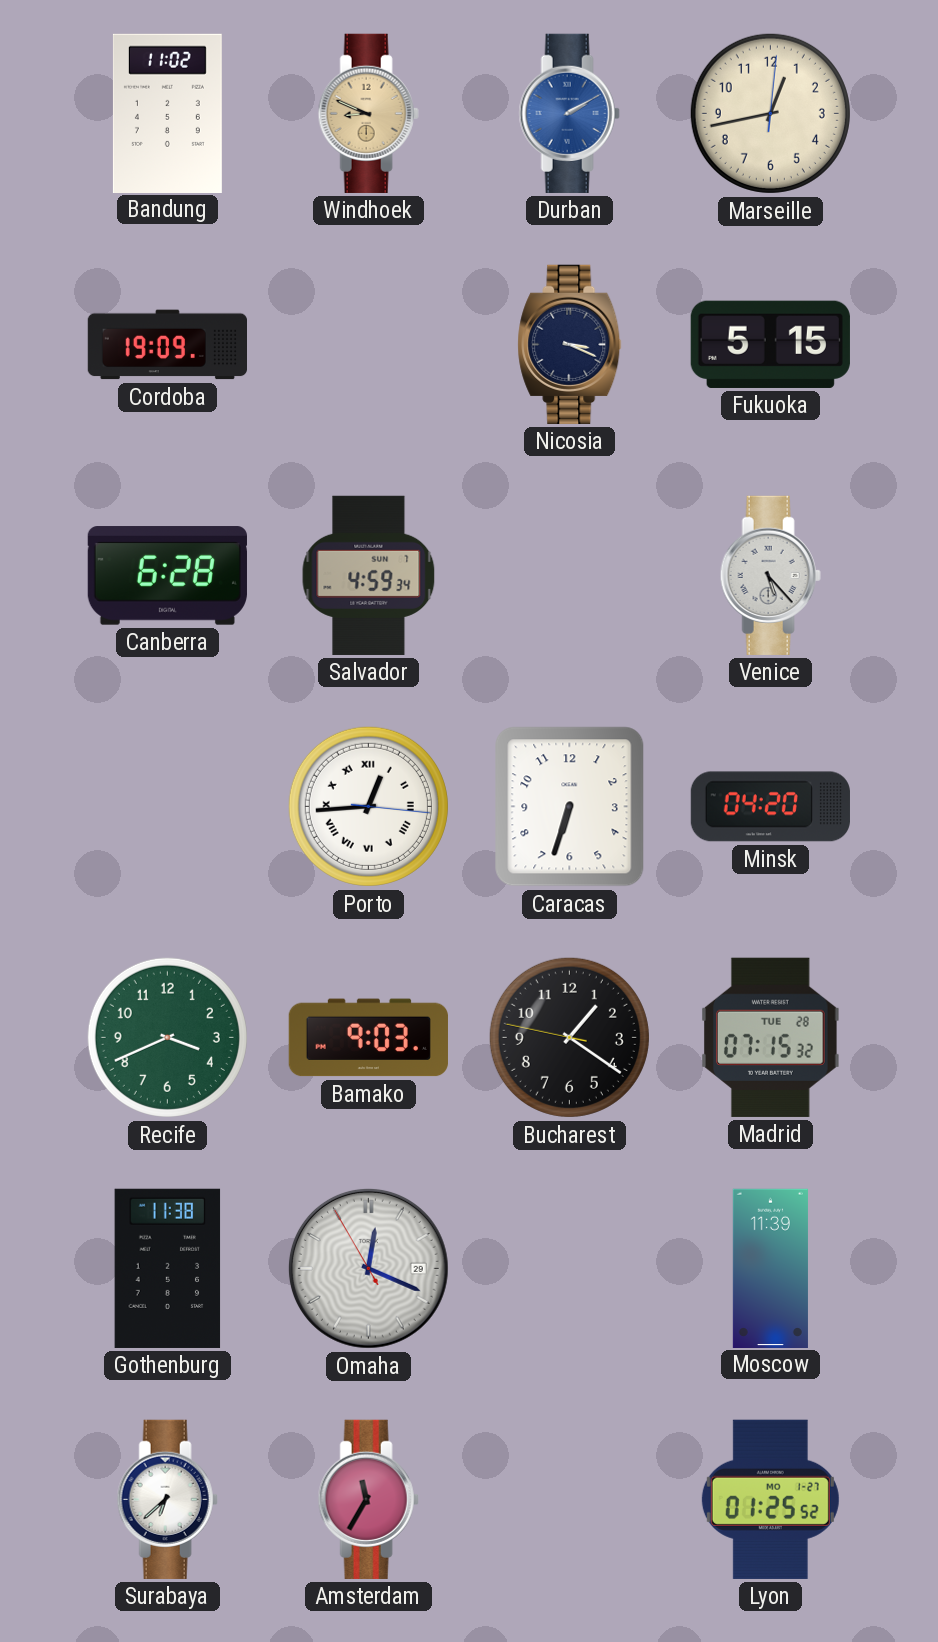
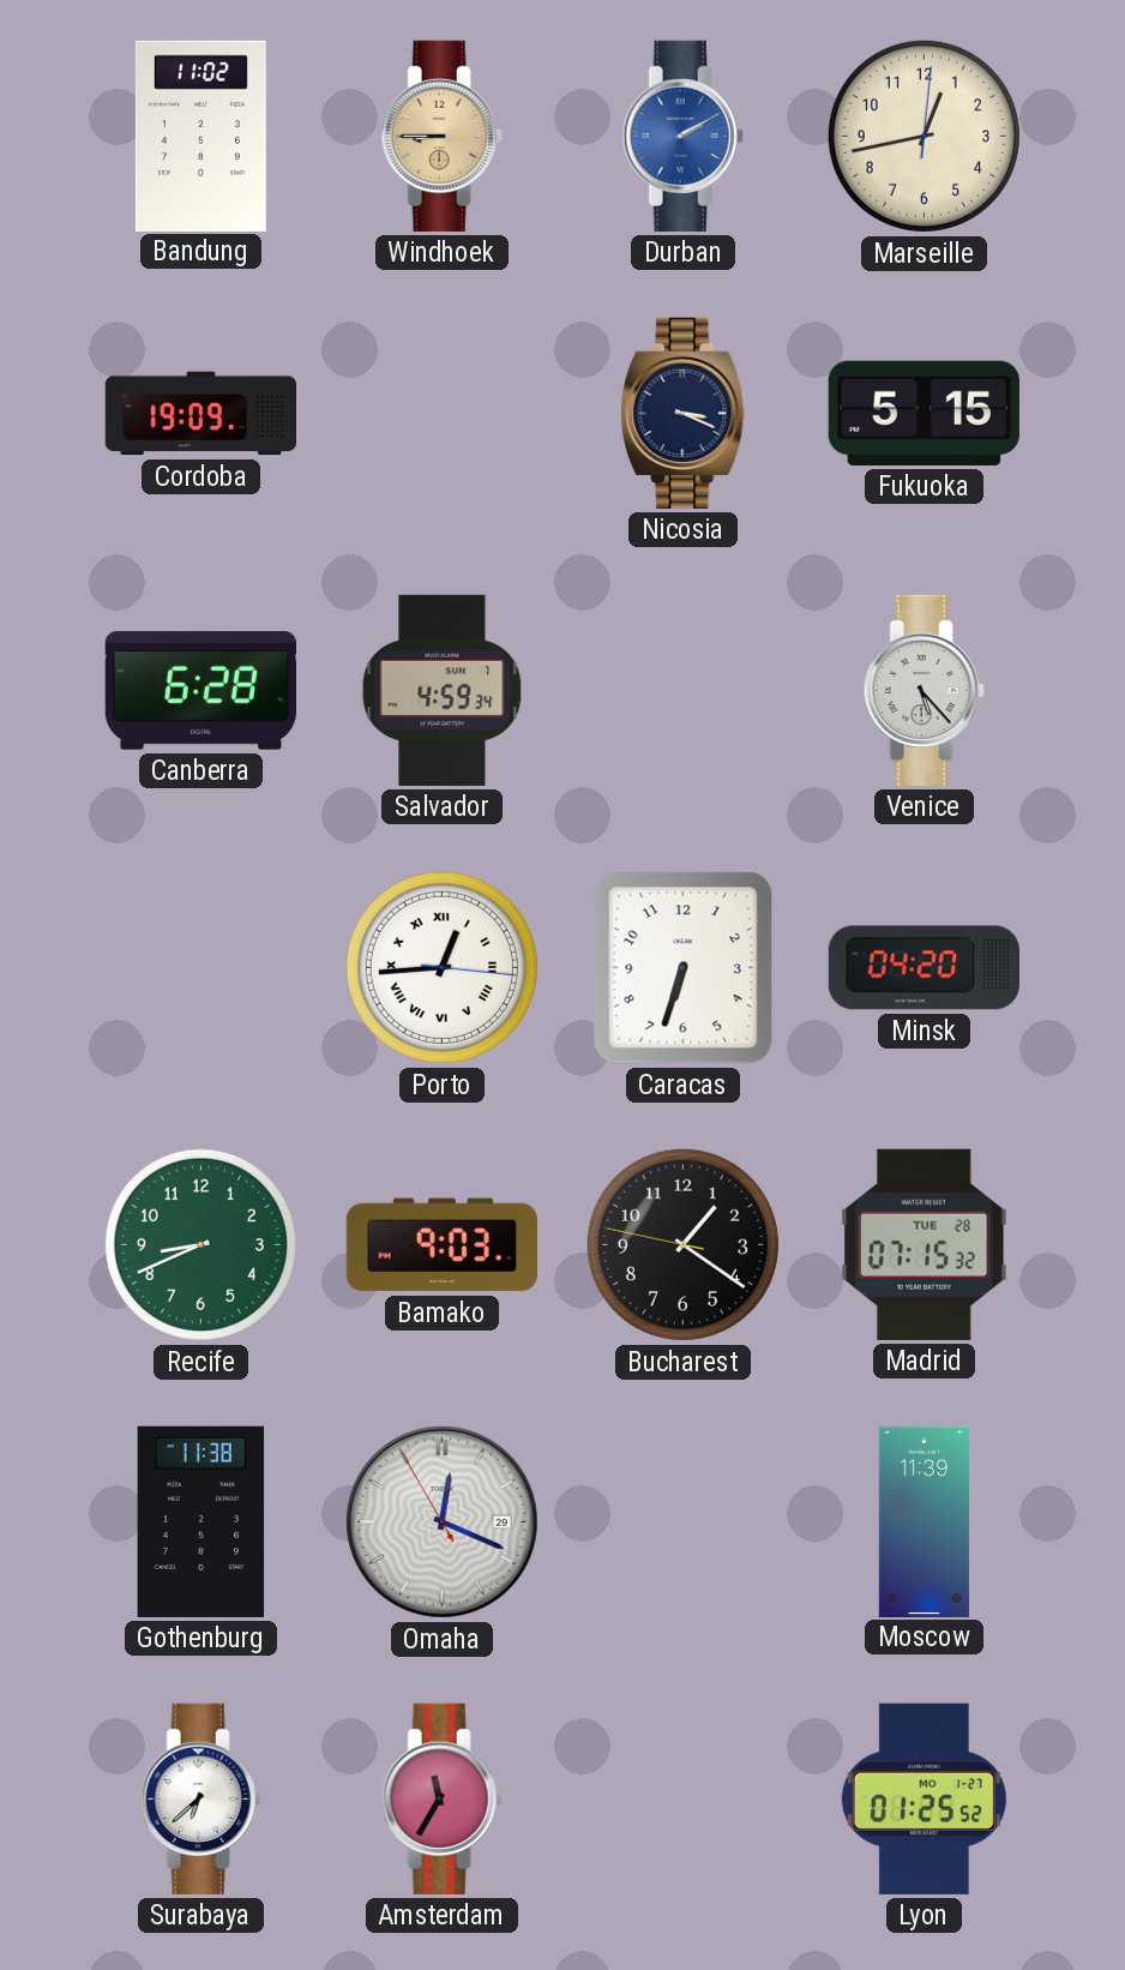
Windhoek: 8:49 -> 8:45
Recife: 3:41 -> 8:41
